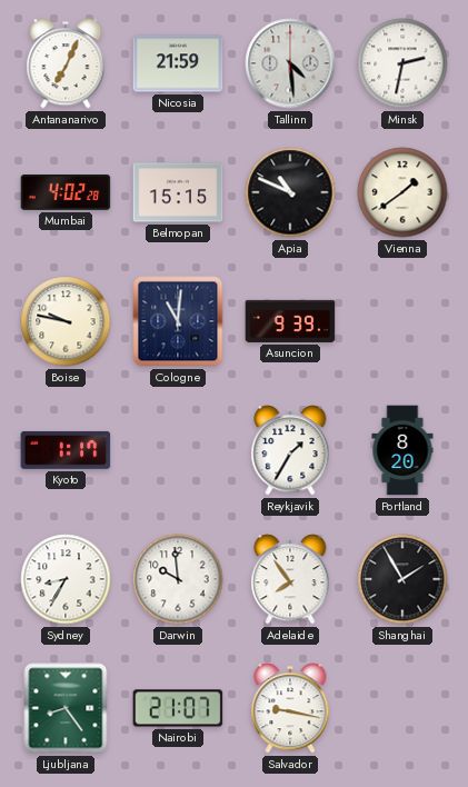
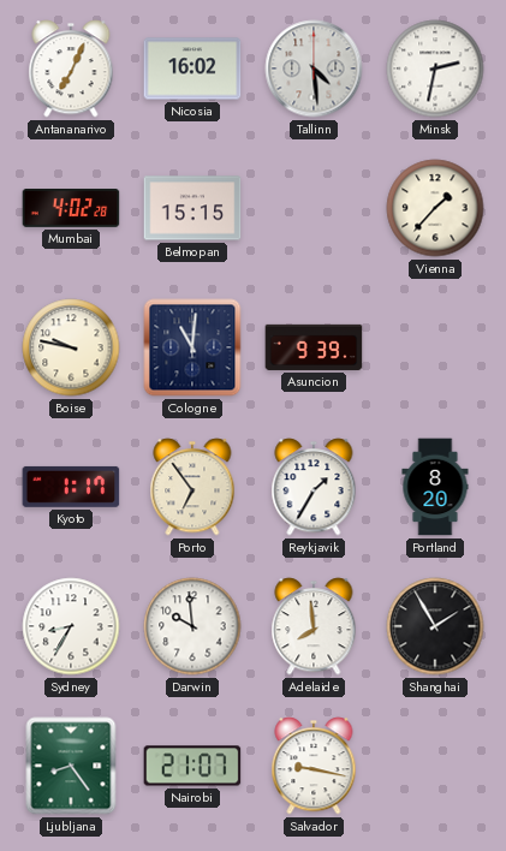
Nicosia: 21:59 -> 16:02
Apia: 10:49 -> none
Vienna: 1:39 -> 1:37
Porto: none -> 6:54
Adelaide: 7:54 -> 7:59
